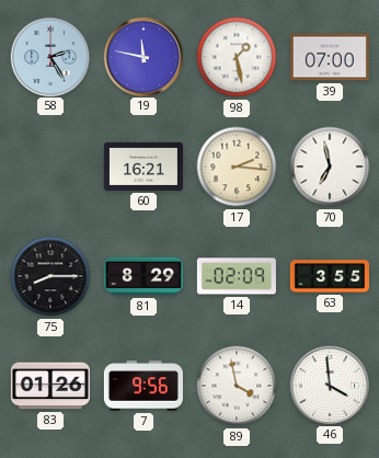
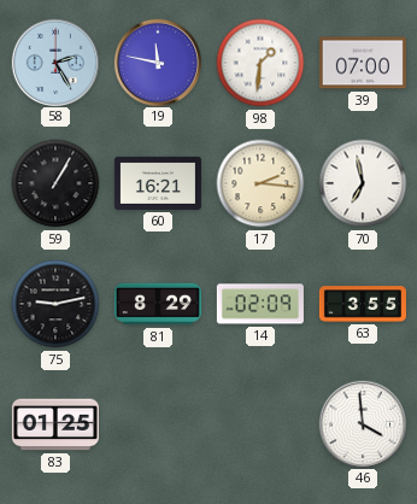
98: 1:28 -> 1:31
59: none -> 1:05
75: 8:15 -> 9:13
83: 01:26 -> 01:25
7: 9:56 -> none
89: 3:58 -> none
